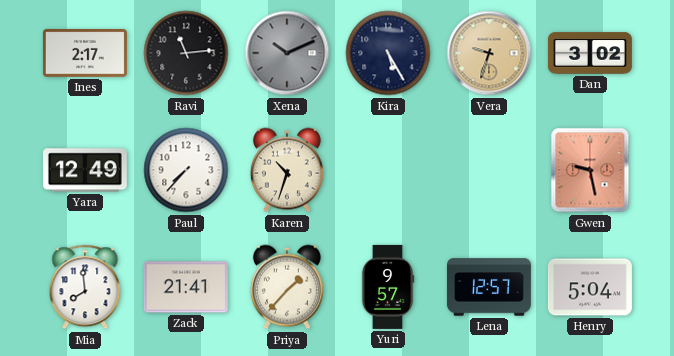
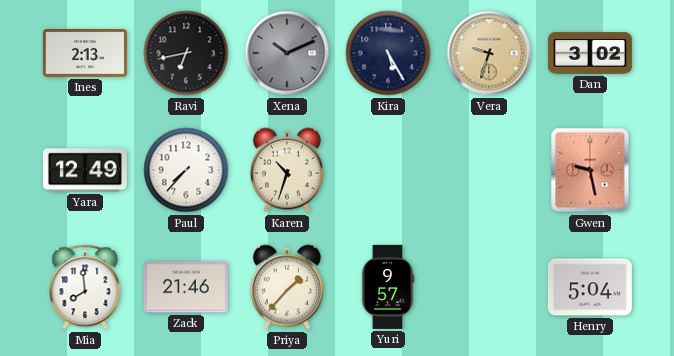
Ines: 2:17 -> 2:13
Ravi: 11:14 -> 6:43
Zack: 21:41 -> 21:46
Lena: 12:57 -> none
